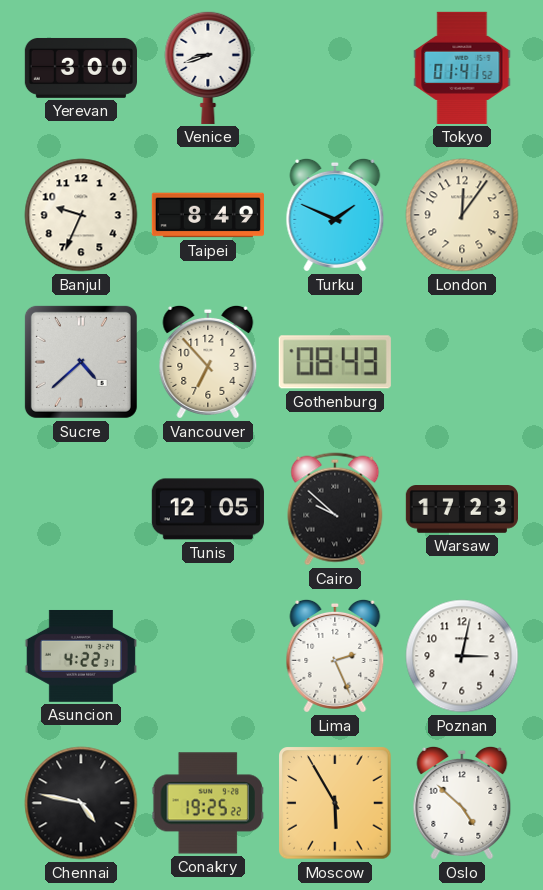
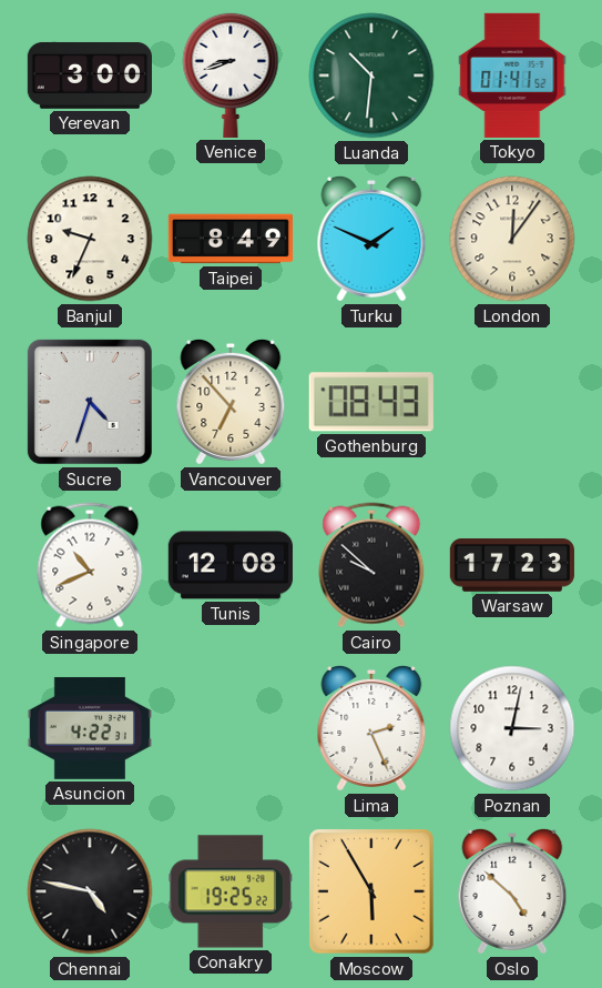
Luanda: none -> 10:31
Sucre: 4:38 -> 4:33
Singapore: none -> 10:41
Tunis: 12:05 -> 12:08
